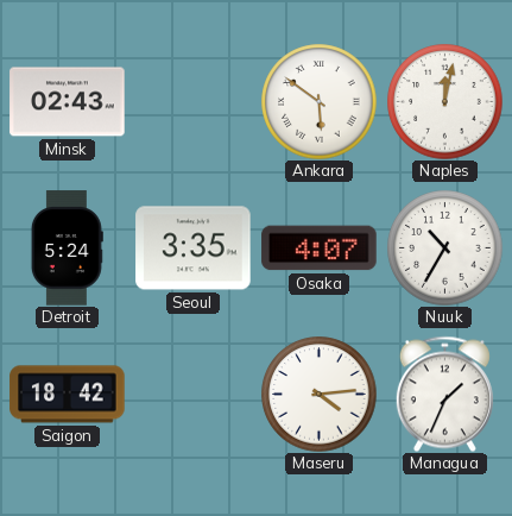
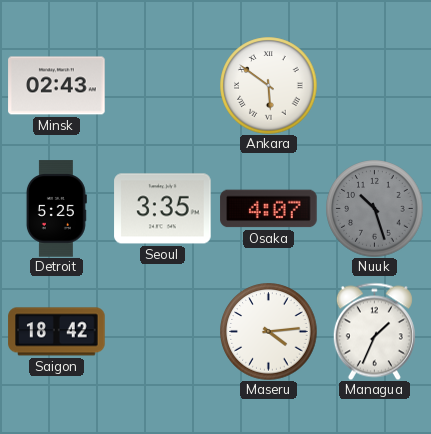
Naples: 12:02 -> none
Detroit: 5:24 -> 5:25
Nuuk: 10:35 -> 10:27
Nuuk dial: white -> grey
